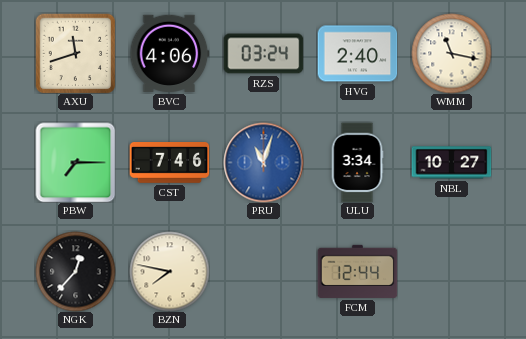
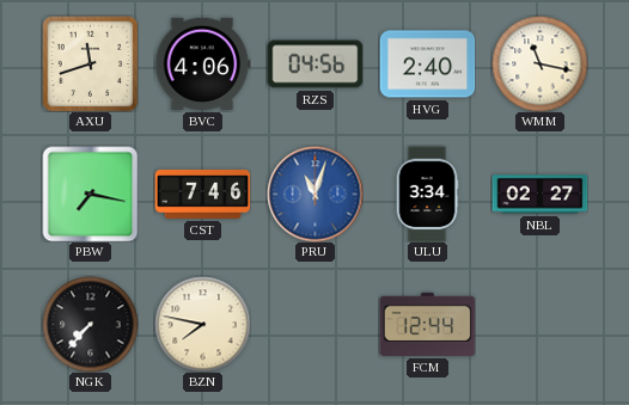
RZS: 03:24 -> 04:56
PBW: 7:15 -> 7:17
NBL: 10:27 -> 02:27
NGK: 12:37 -> 7:37
